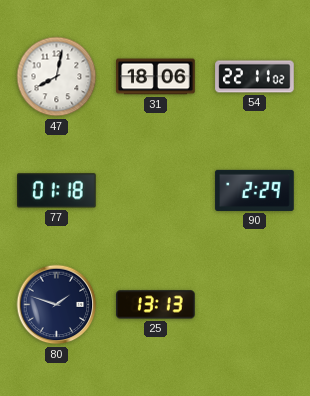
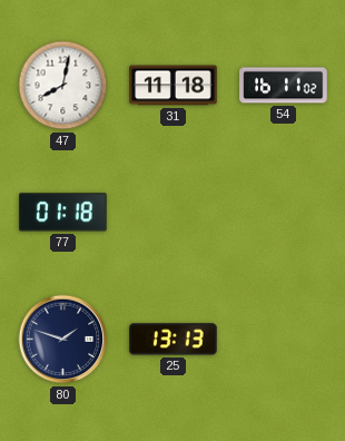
31: 18:06 -> 11:18
54: 22:11 -> 16:11
90: 2:29 -> none
